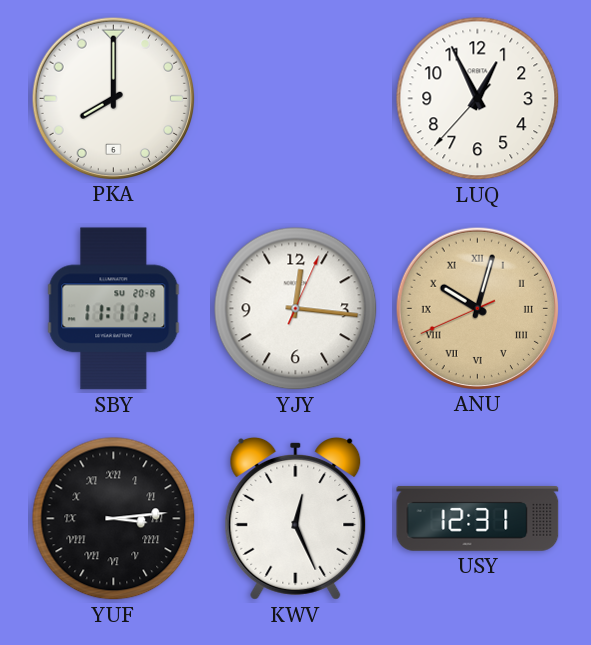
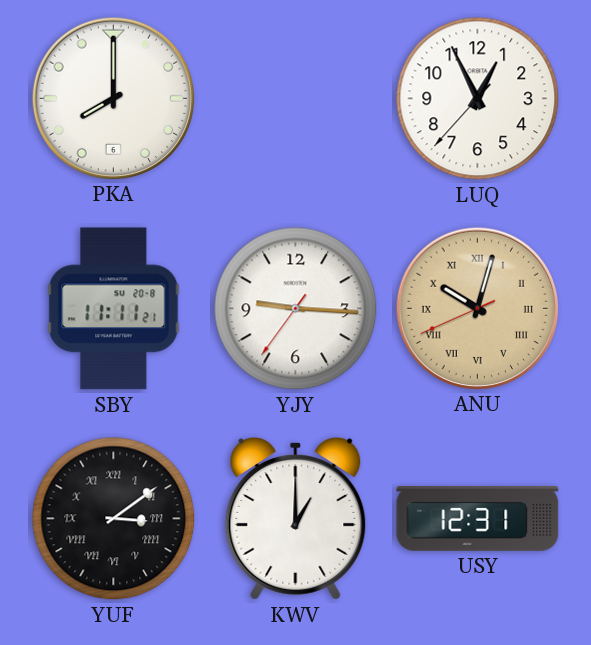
YJY: 12:16 -> 9:15
YUF: 3:14 -> 3:09
KWV: 12:26 -> 1:00
